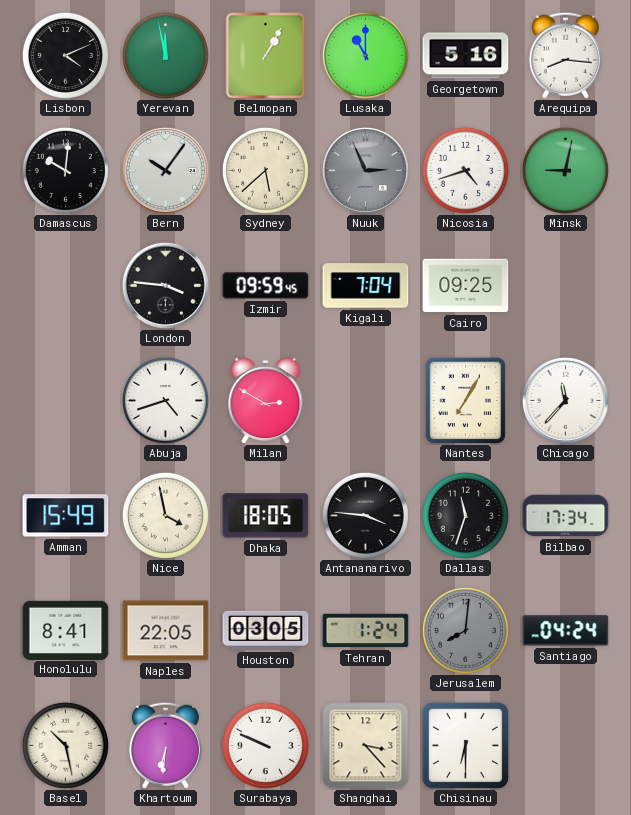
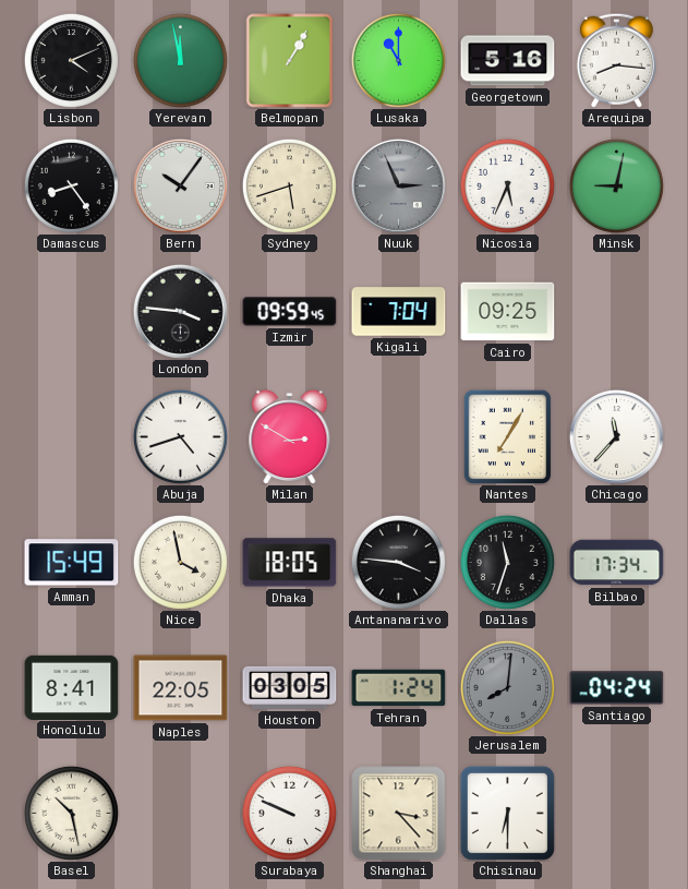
Damascus: 10:01 -> 8:24
Sydney: 5:38 -> 5:42
Nicosia: 4:42 -> 5:34
Khartoum: 6:31 -> none
